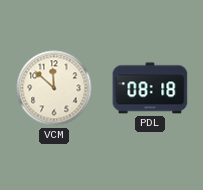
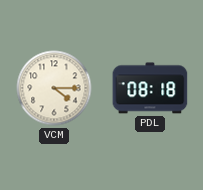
VCM: 11:52 -> 4:15
